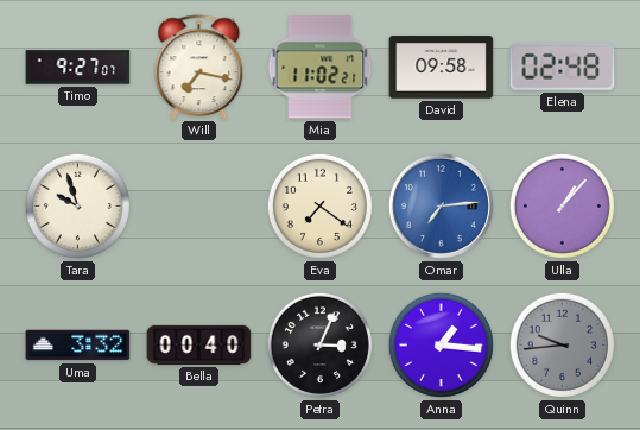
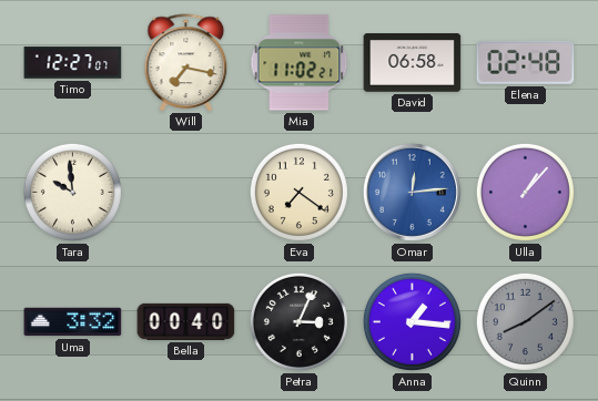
Timo: 9:27 -> 12:27
David: 09:58 -> 06:58
Tara: 9:57 -> 9:59
Omar: 7:14 -> 12:14
Quinn: 9:44 -> 8:09
